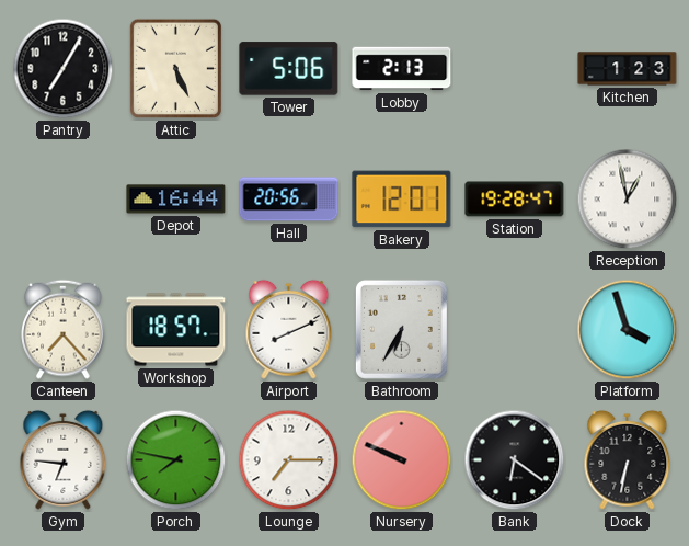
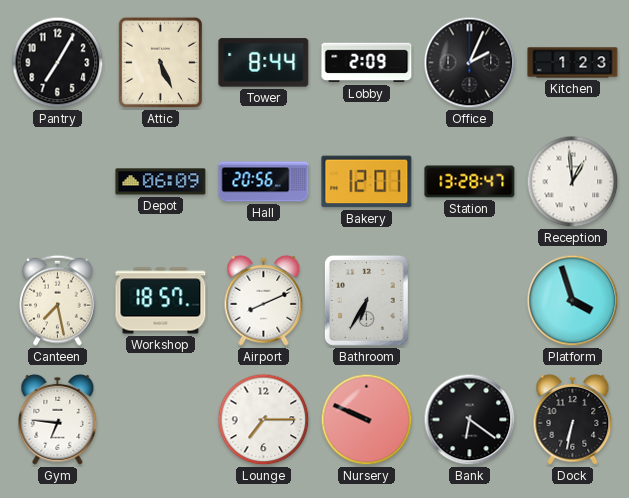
Tower: 5:06 -> 8:44
Lobby: 2:13 -> 2:09
Office: none -> 2:04
Depot: 16:44 -> 06:09
Station: 19:28 -> 13:28
Reception: 12:58 -> 12:59
Canteen: 7:23 -> 7:28
Porch: 7:47 -> none
